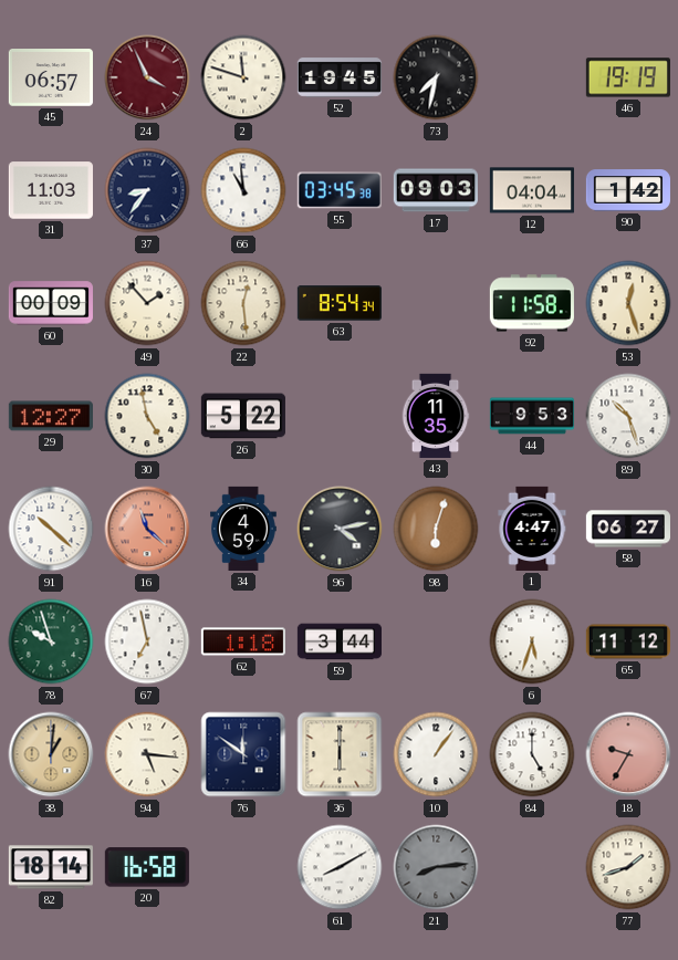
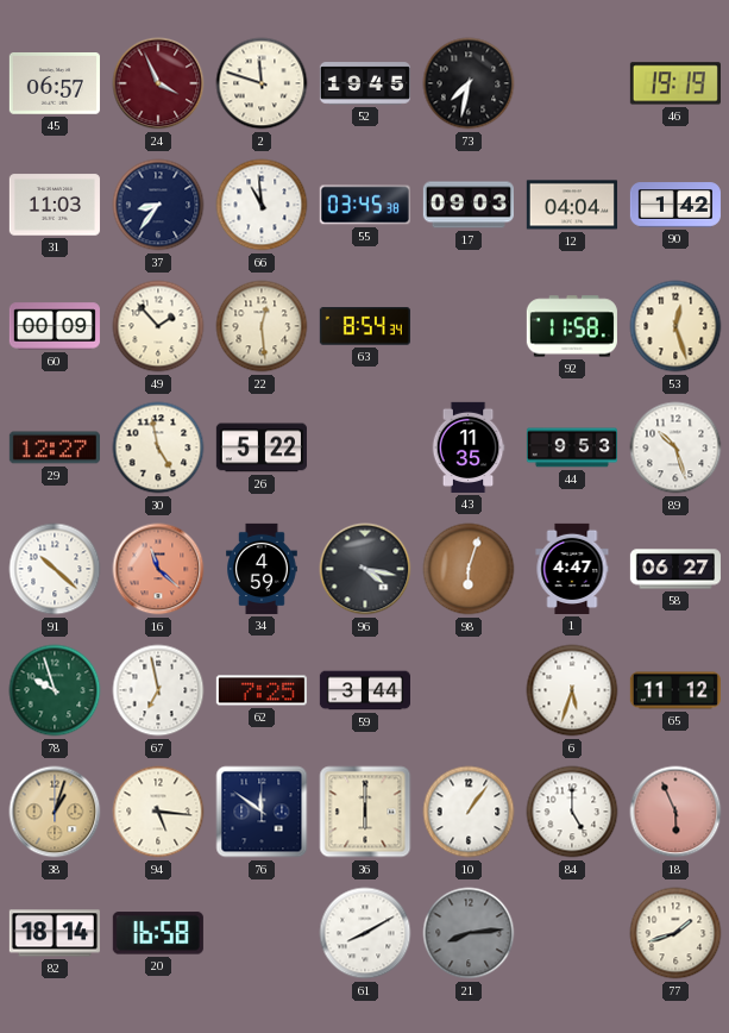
96: 4:13 -> 4:17
62: 1:18 -> 7:25
38: 1:01 -> 1:03
18: 9:35 -> 5:56
